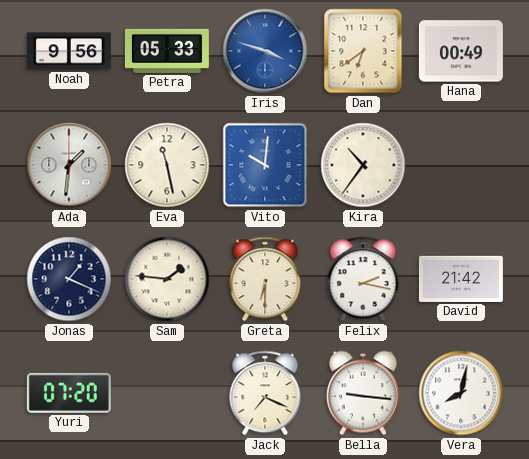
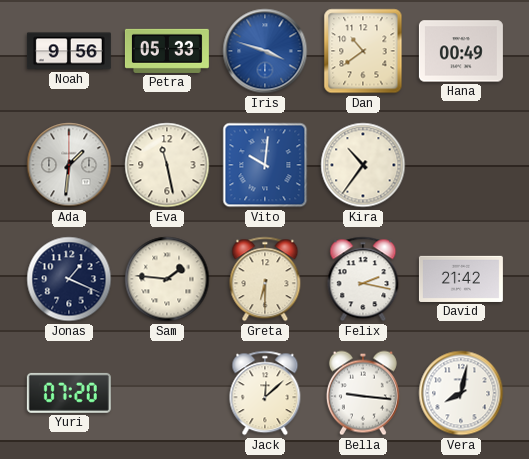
Dan: 6:39 -> 10:39
Jack: 7:19 -> 12:08
